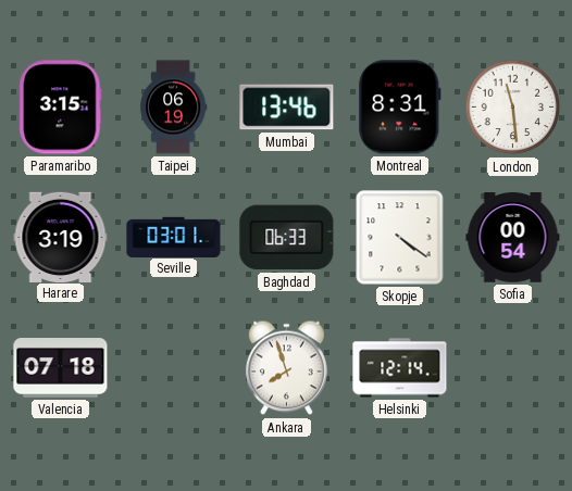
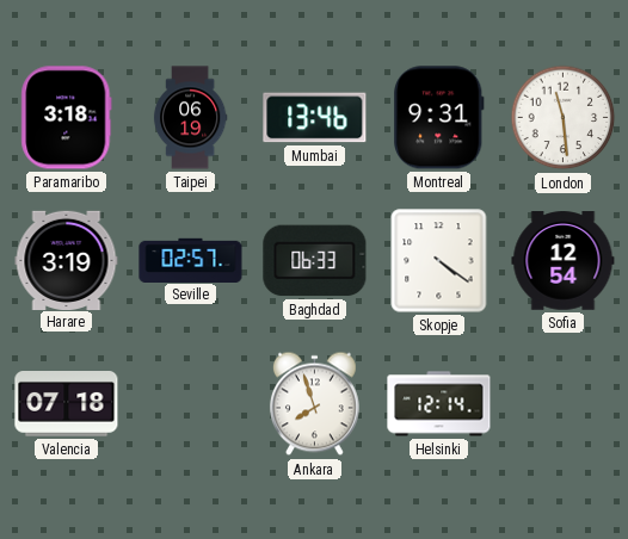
Paramaribo: 3:15 -> 3:18
Montreal: 8:31 -> 9:31
Seville: 03:01 -> 02:57
Sofia: 00:54 -> 12:54
